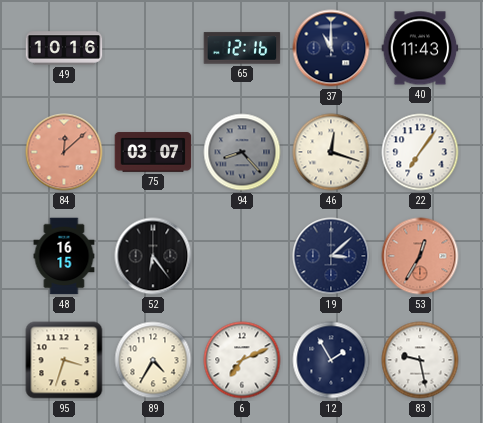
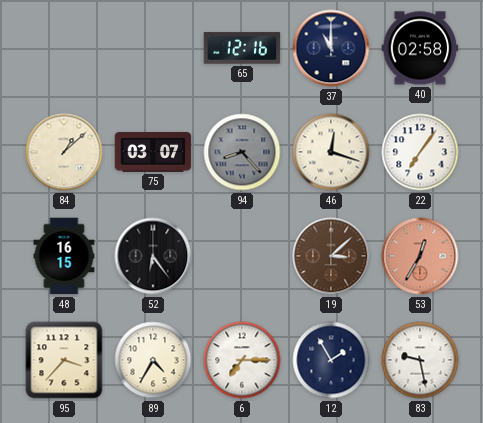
49: 10:16 -> none
40: 11:43 -> 02:58
84: 12:08 -> 1:08
84 dial: salmon -> cream
19 dial: navy -> brown
95: 3:33 -> 3:37
6: 7:11 -> 7:15
